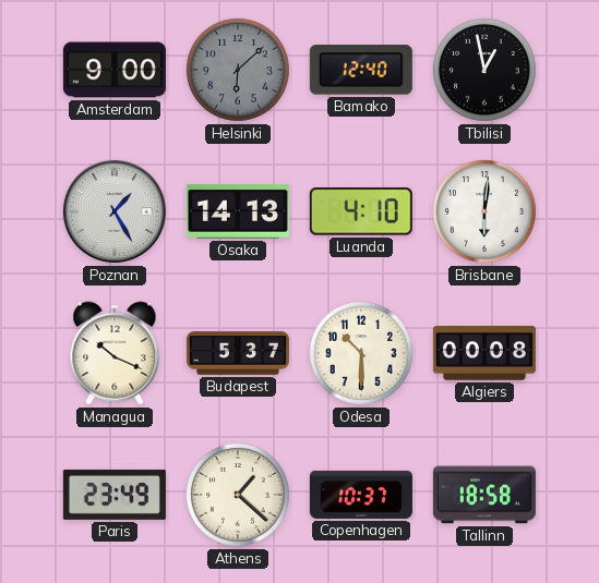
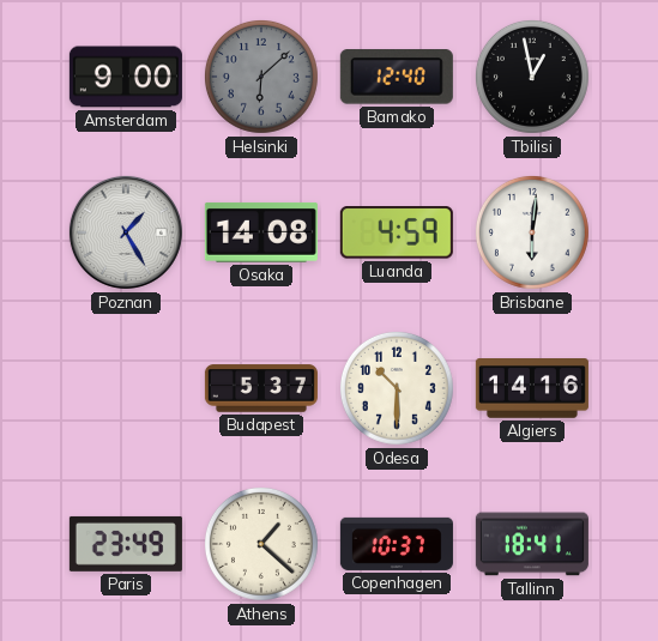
Osaka: 14:13 -> 14:08
Luanda: 4:10 -> 4:59
Managua: 10:19 -> none
Algiers: 00:08 -> 14:16
Tallinn: 18:58 -> 18:41
